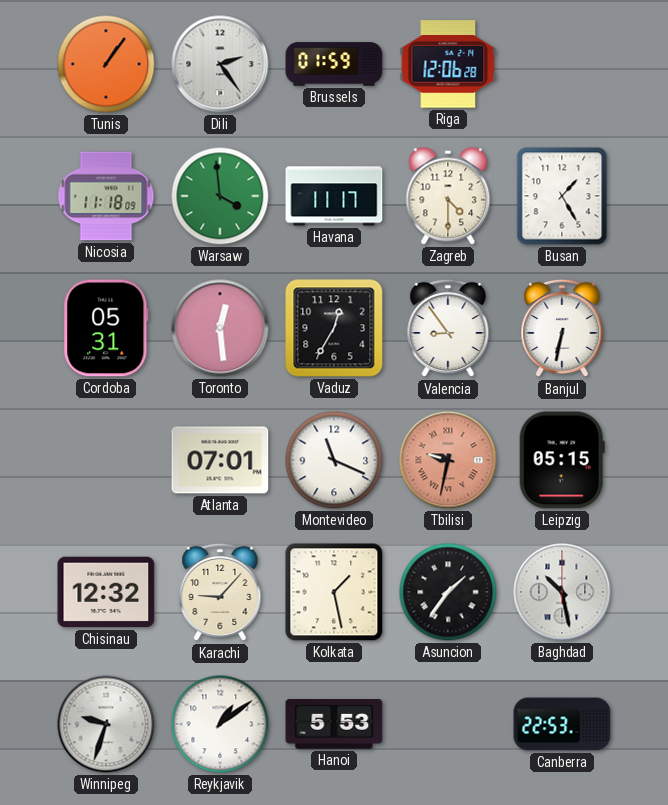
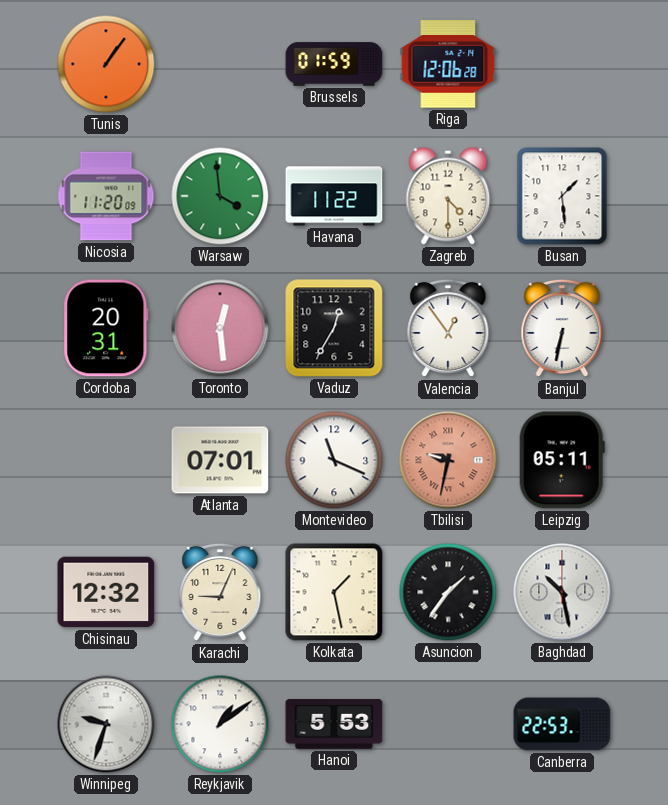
Dili: 2:24 -> none
Nicosia: 11:18 -> 11:20
Havana: 11:17 -> 11:22
Busan: 1:25 -> 1:29
Cordoba: 05:31 -> 20:31
Valencia: 8:54 -> 12:54
Leipzig: 05:15 -> 05:11
Karachi: 9:07 -> 9:04
